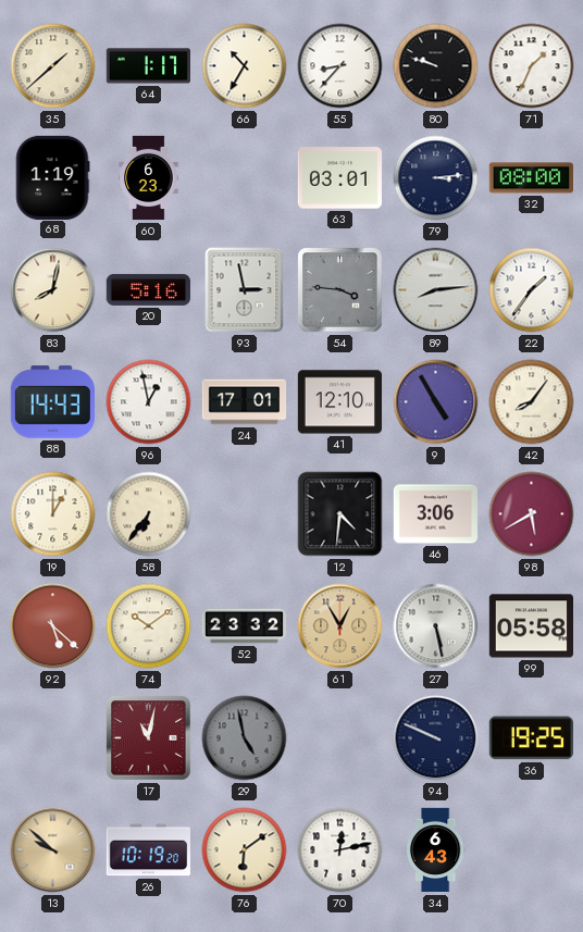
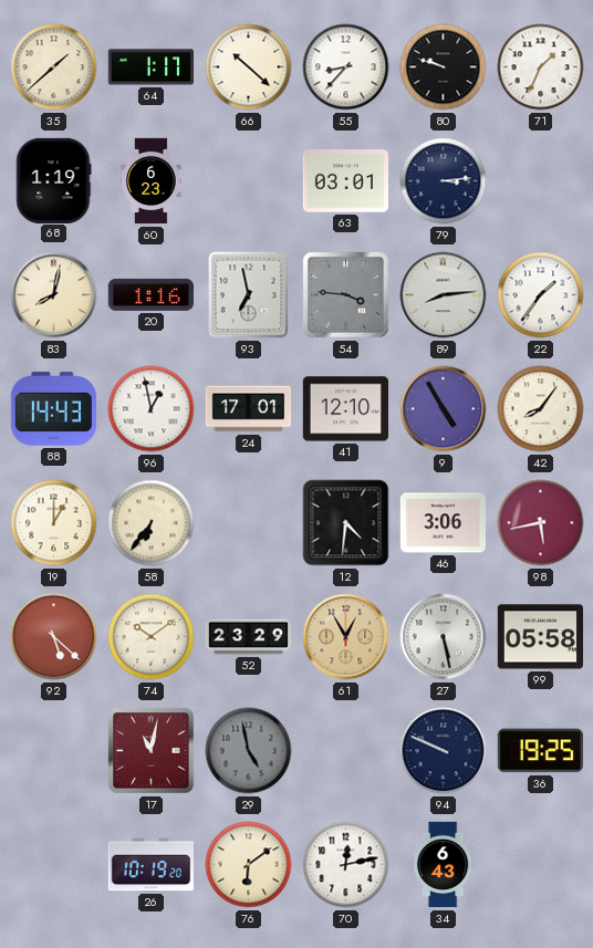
66: 10:35 -> 10:22
32: 08:00 -> none
20: 5:16 -> 1:16
93: 2:58 -> 6:58
98: 5:40 -> 5:43
52: 23:32 -> 23:29
13: 9:52 -> none
